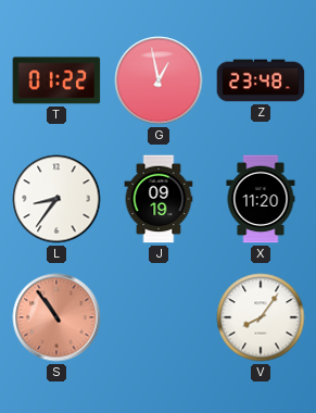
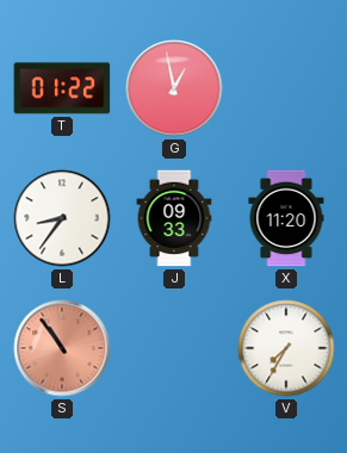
Z: 23:48 -> none
J: 09:19 -> 09:33
V: 8:06 -> 7:35
